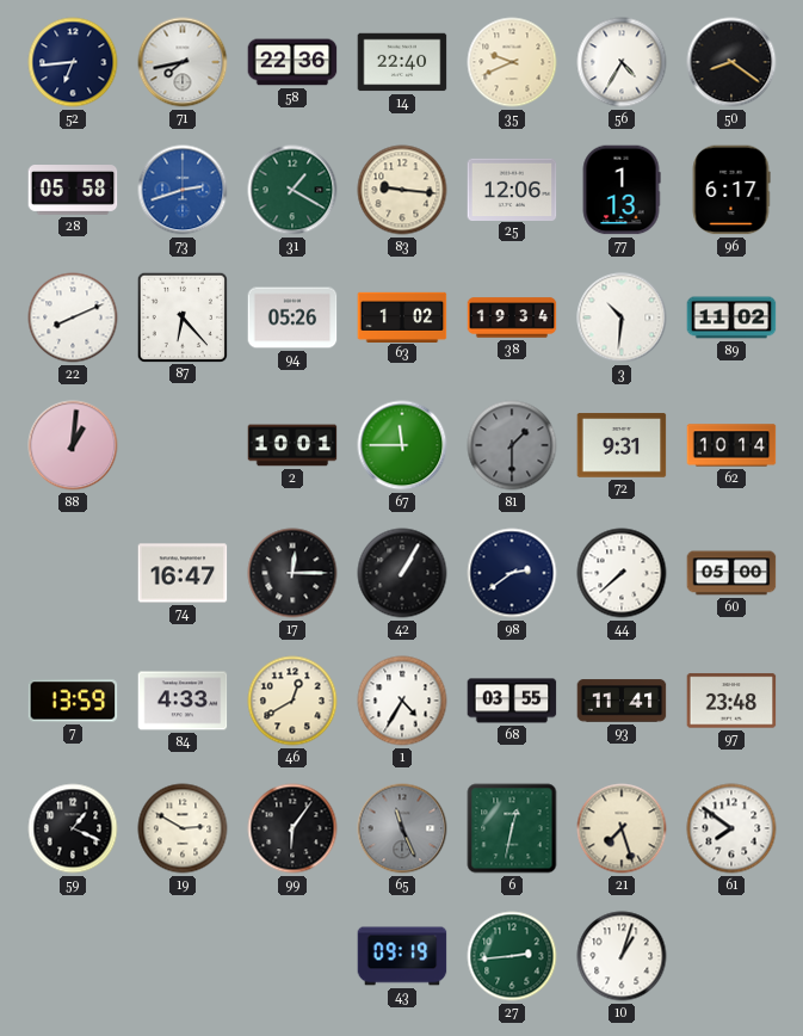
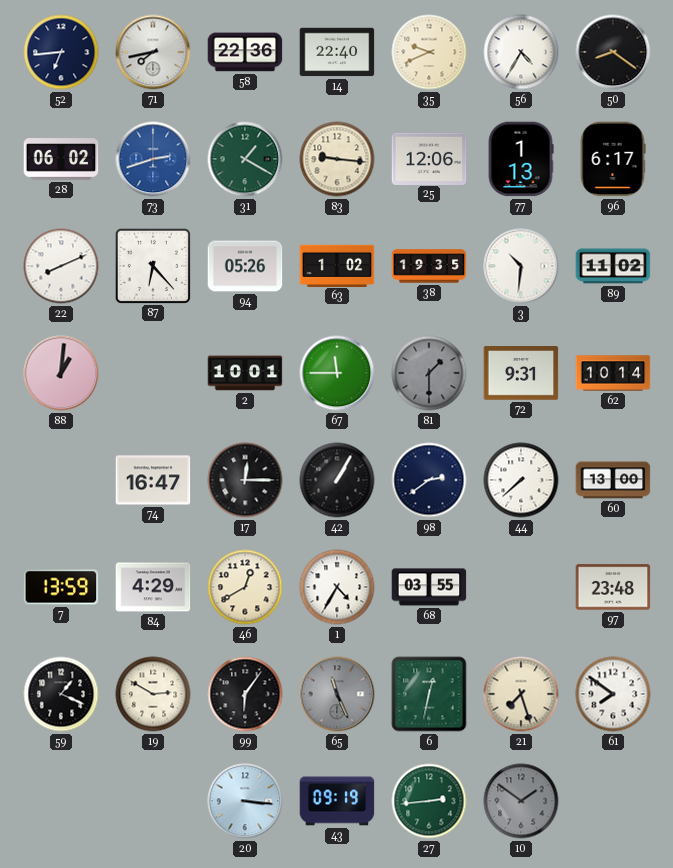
28: 05:58 -> 06:02
38: 19:34 -> 19:35
60: 05:00 -> 13:00
84: 4:33 -> 4:29
93: 11:41 -> none
20: none -> 3:16
10: 1:03 -> 1:51
10 dial: white -> grey
